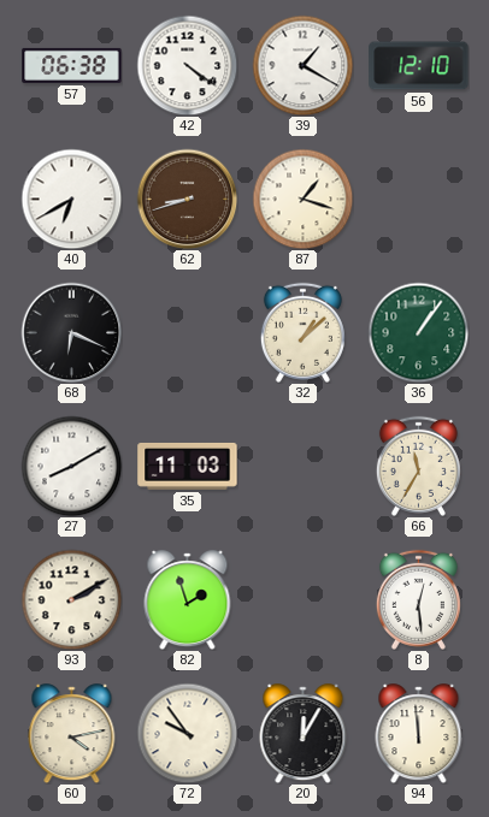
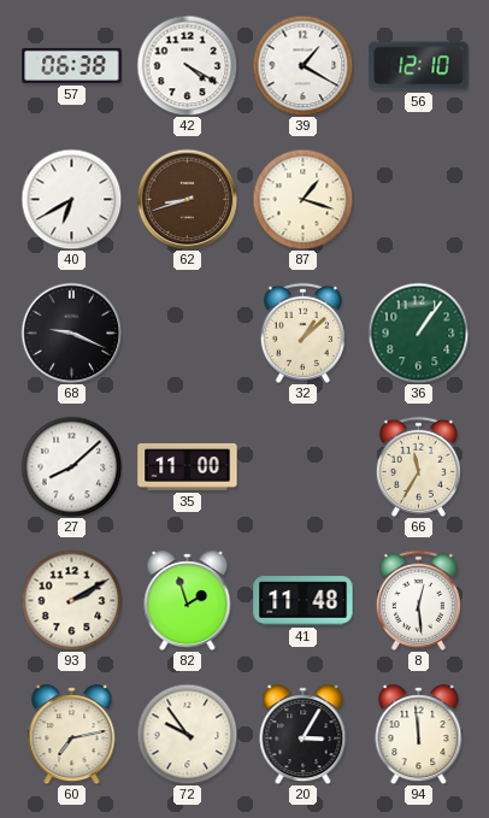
42: 4:21 -> 4:20
68: 6:19 -> 9:19
27: 8:10 -> 8:08
35: 11:03 -> 11:00
41: none -> 11:48
60: 4:13 -> 7:13
20: 12:05 -> 3:05
